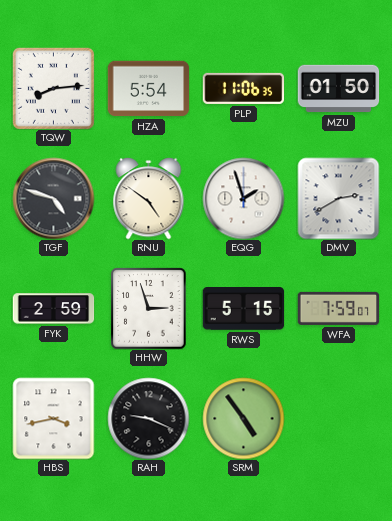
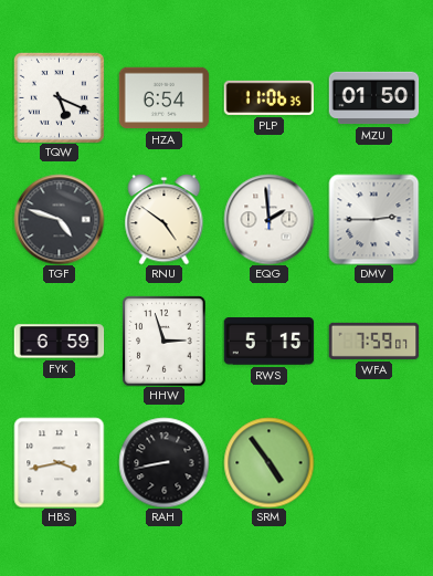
TQW: 8:14 -> 5:19
HZA: 5:54 -> 6:54
EQG: 1:57 -> 1:59
DMV: 2:40 -> 2:45
FYK: 2:59 -> 6:59
RAH: 9:19 -> 8:43
